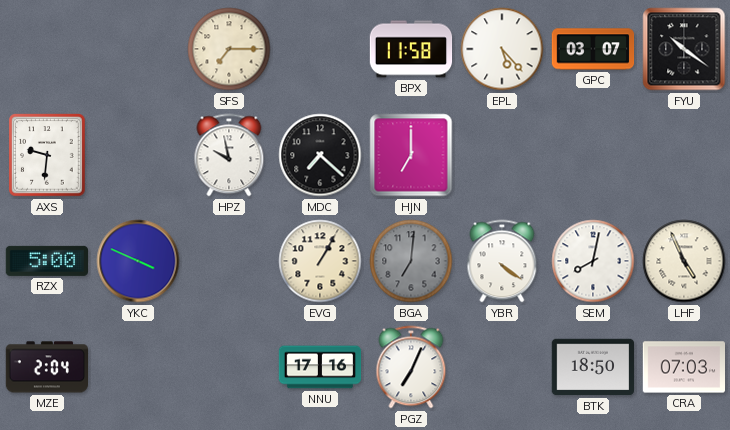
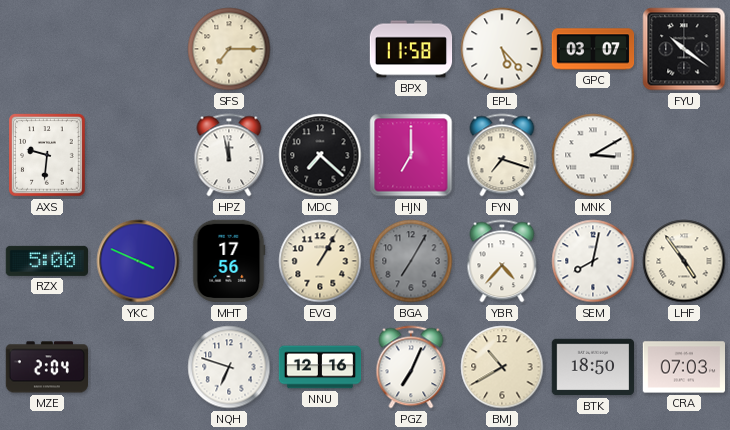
HPZ: 9:58 -> 11:58
FYN: none -> 7:18
MNK: none -> 3:10
MHT: none -> 17:56
BGA: 7:01 -> 7:05
YBR: 4:21 -> 4:37
LHF: 4:56 -> 4:54
NQH: none -> 6:48
NNU: 17:16 -> 12:16
BMJ: none -> 10:40
